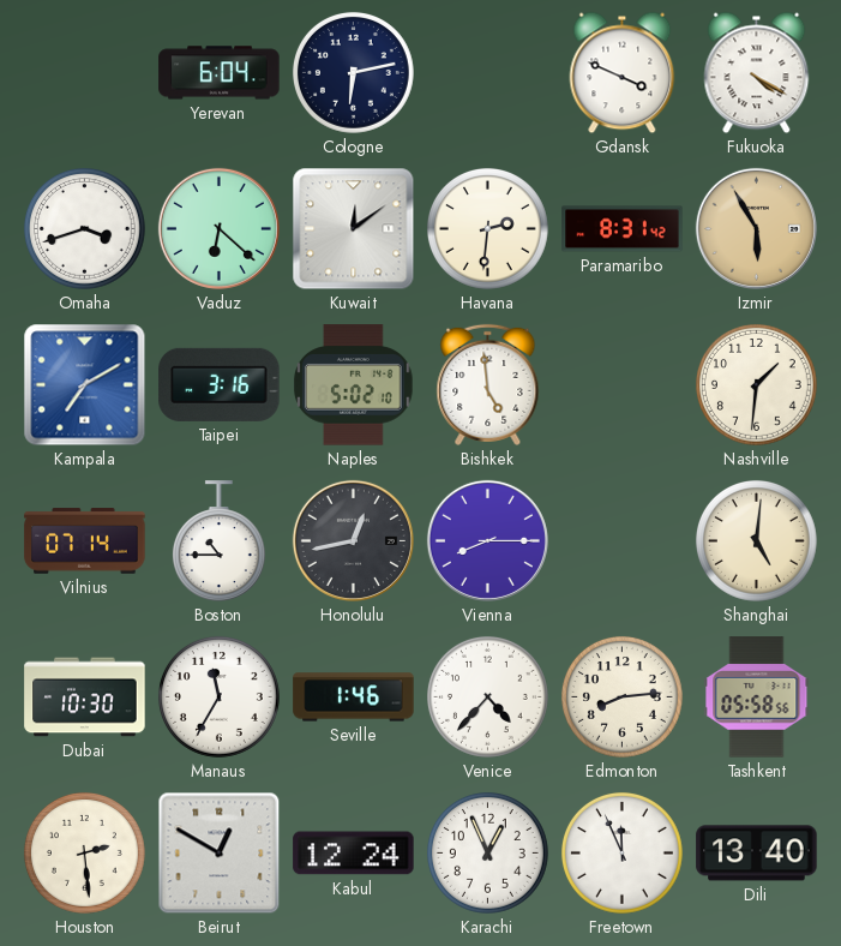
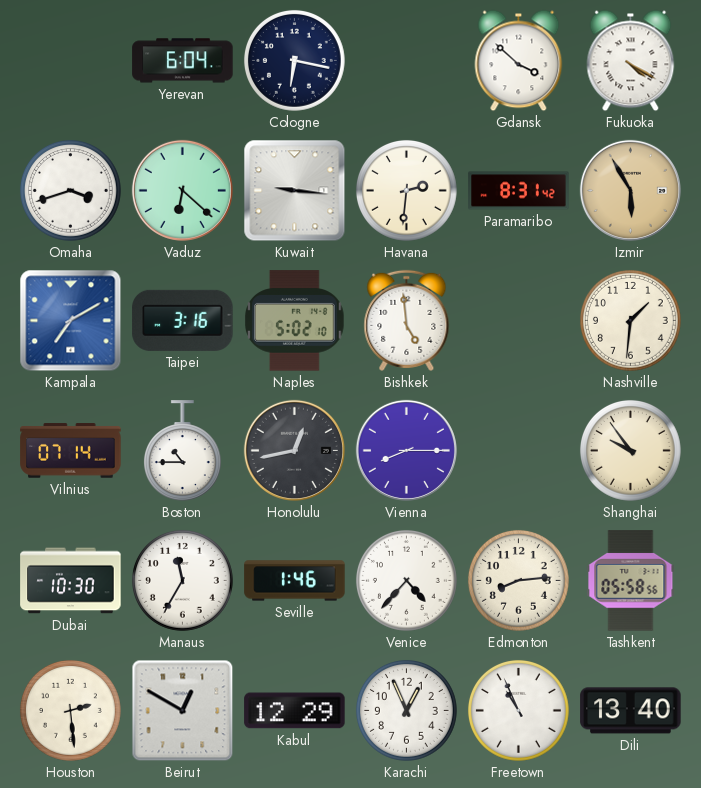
Cologne: 6:13 -> 6:17
Gdansk: 3:49 -> 3:52
Kuwait: 12:09 -> 9:16
Shanghai: 5:01 -> 9:54
Kabul: 12:24 -> 12:29
Freetown: 11:56 -> 10:56
